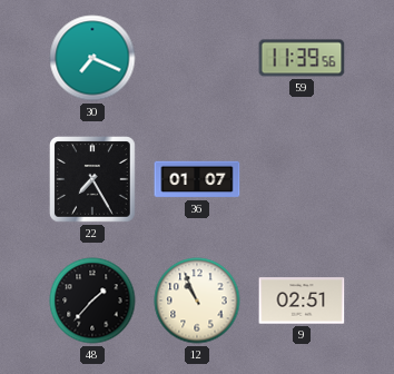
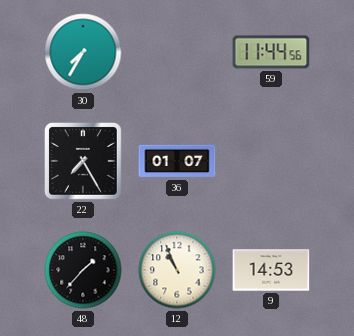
30: 7:19 -> 7:35
59: 11:39 -> 11:44
9: 02:51 -> 14:53
